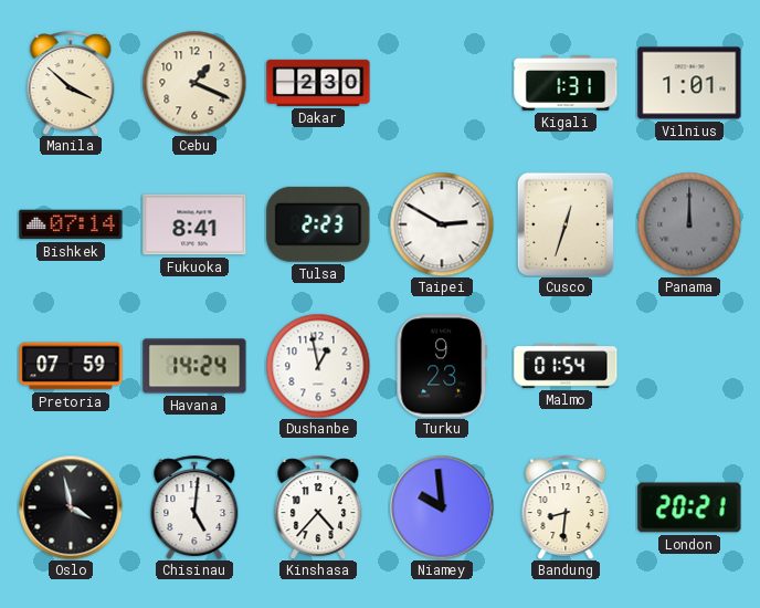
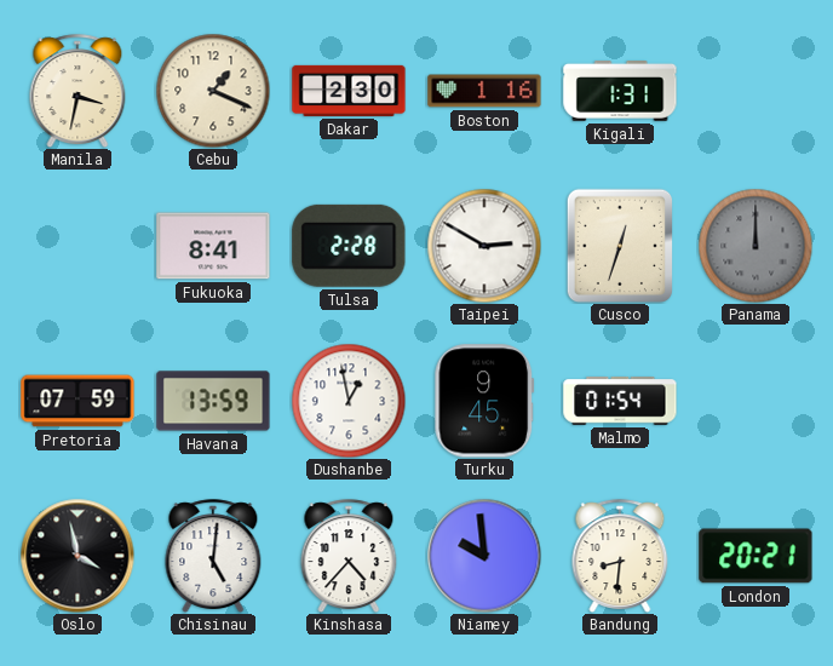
Manila: 3:52 -> 3:32
Boston: none -> 1:16
Vilnius: 1:01 -> none
Bishkek: 07:14 -> none
Tulsa: 2:23 -> 2:28
Havana: 14:24 -> 13:59
Turku: 9:23 -> 9:45
